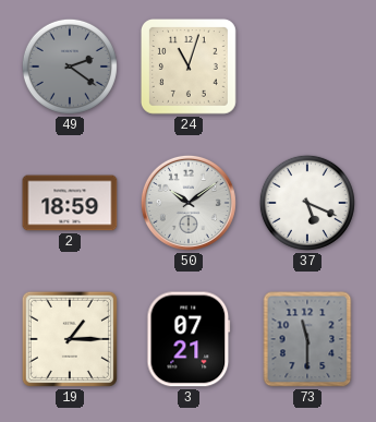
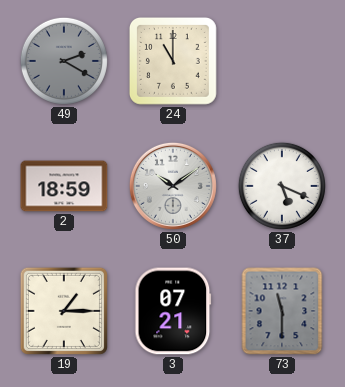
49: 2:21 -> 2:20
24: 11:03 -> 11:00
